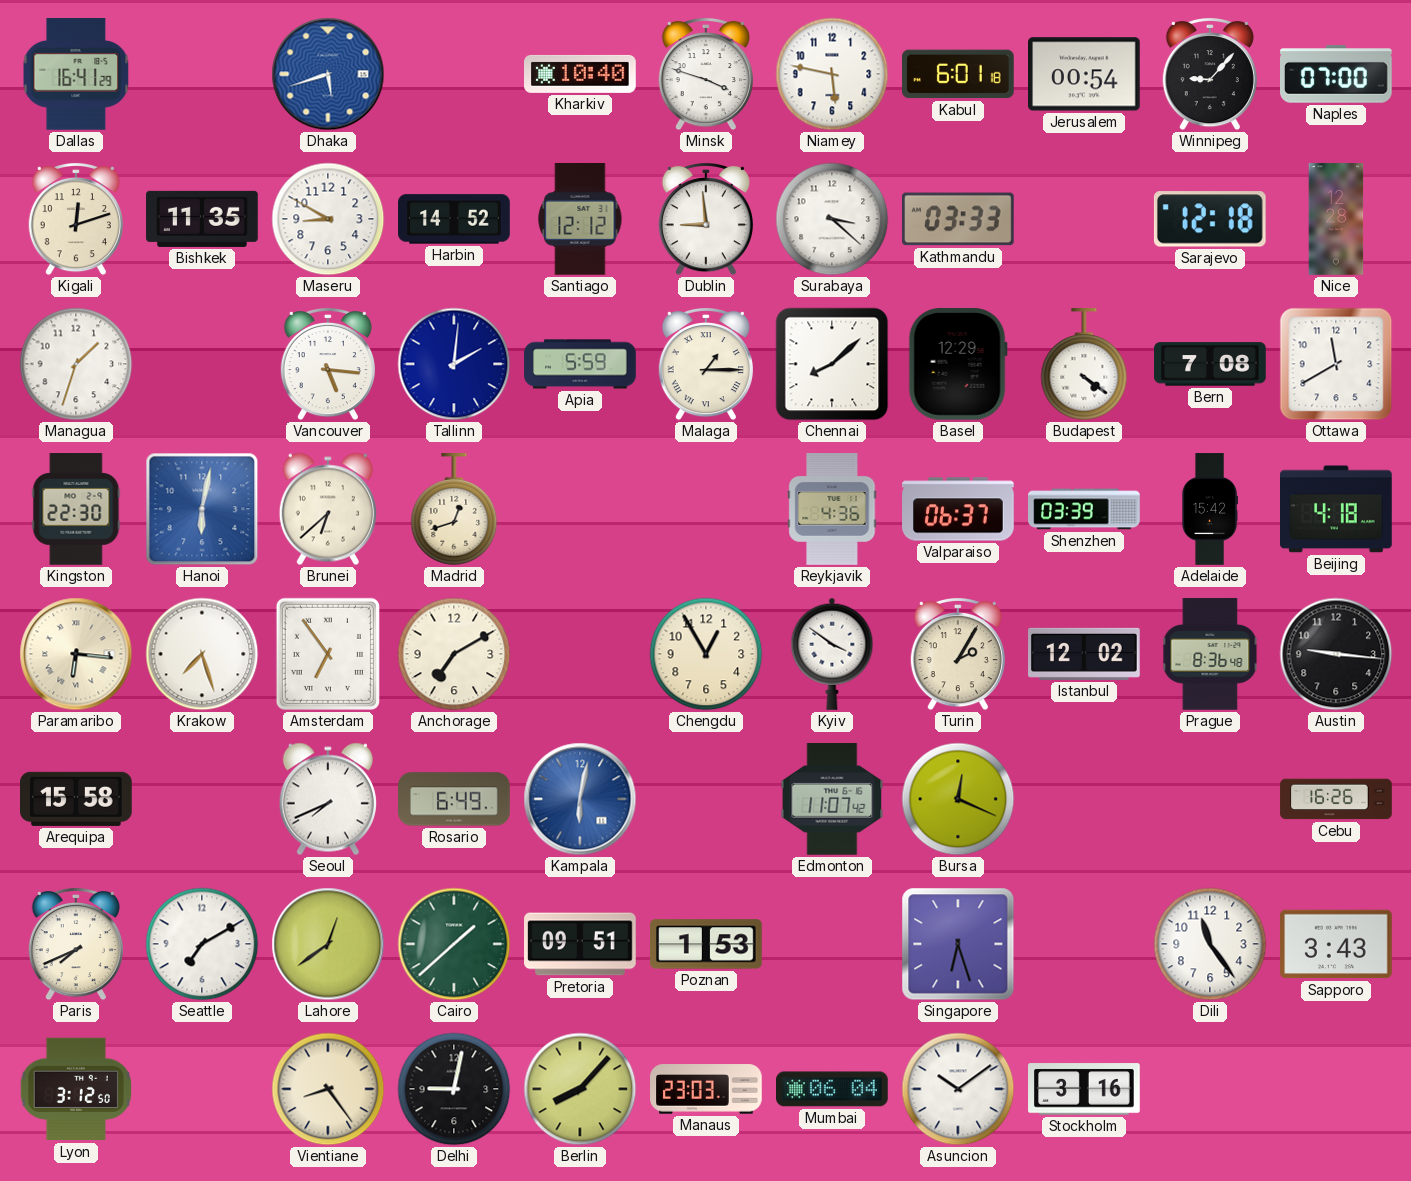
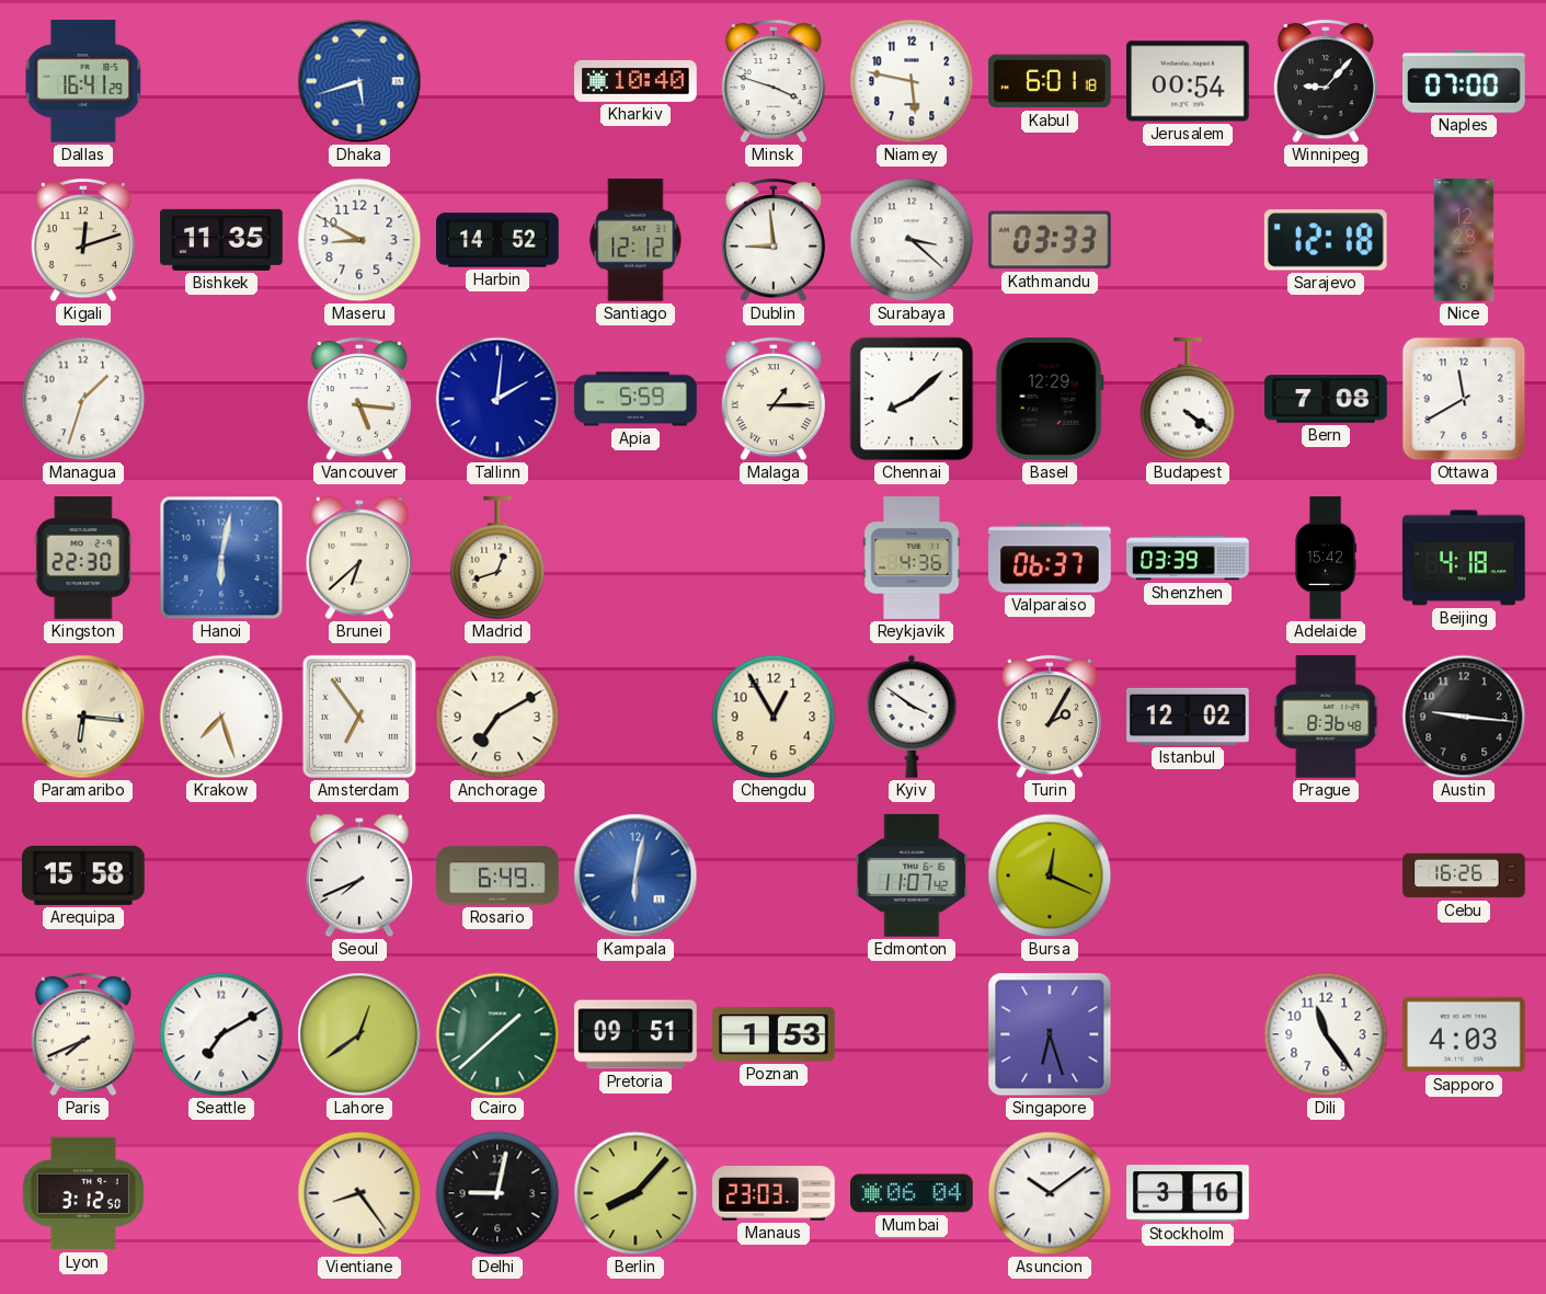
Sapporo: 3:43 -> 4:03
